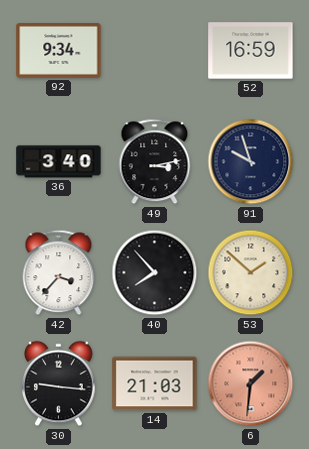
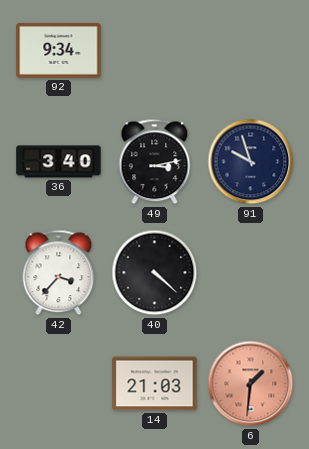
52: 16:59 -> none
40: 7:53 -> 4:22
53: 1:52 -> none
30: 9:16 -> none
